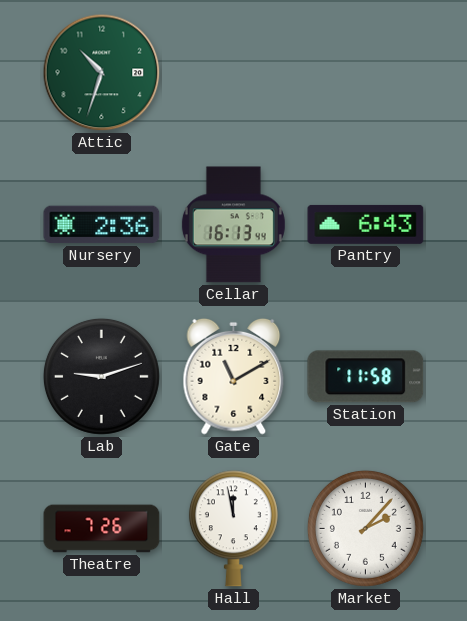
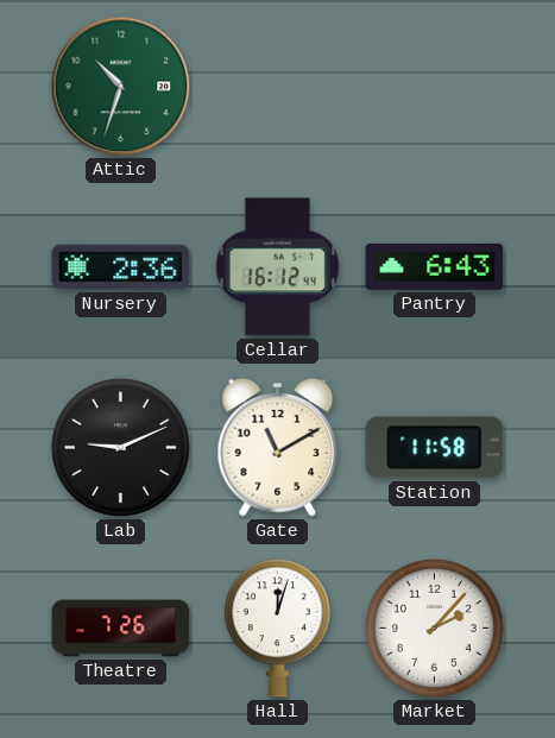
Cellar: 16:13 -> 16:12
Lab: 9:12 -> 9:11
Hall: 11:58 -> 12:03
